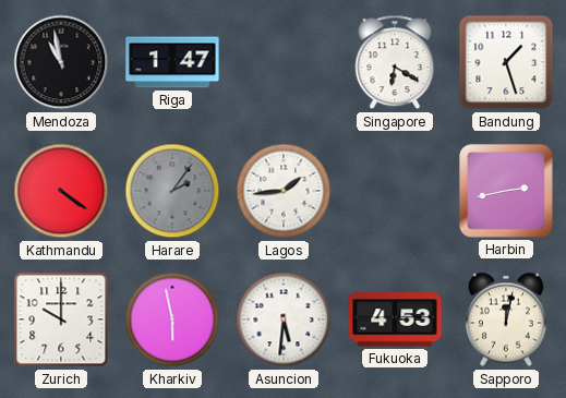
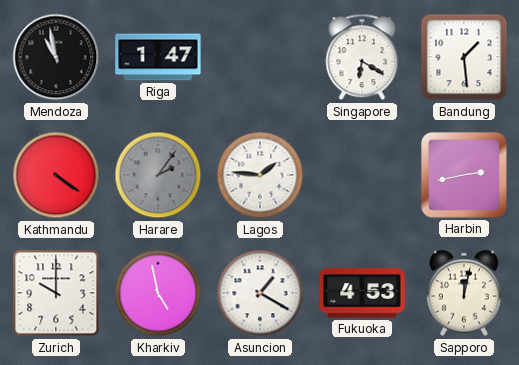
Bandung: 1:27 -> 1:29
Lagos: 1:44 -> 1:46
Kharkiv: 5:58 -> 4:58
Asuncion: 5:31 -> 1:20
